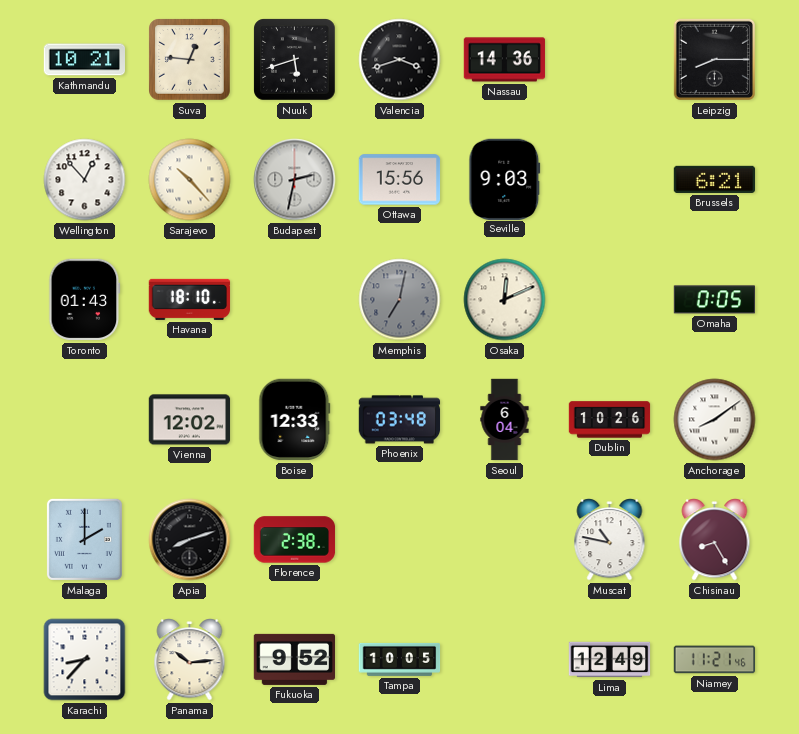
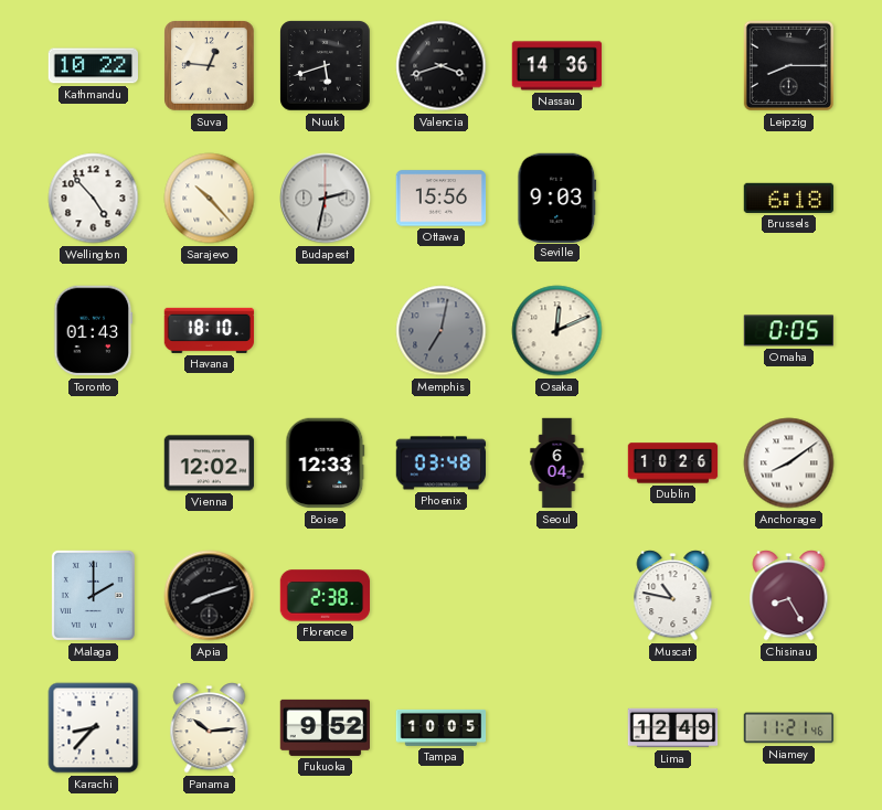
Kathmandu: 10:21 -> 10:22
Wellington: 12:53 -> 4:53
Brussels: 6:21 -> 6:18
